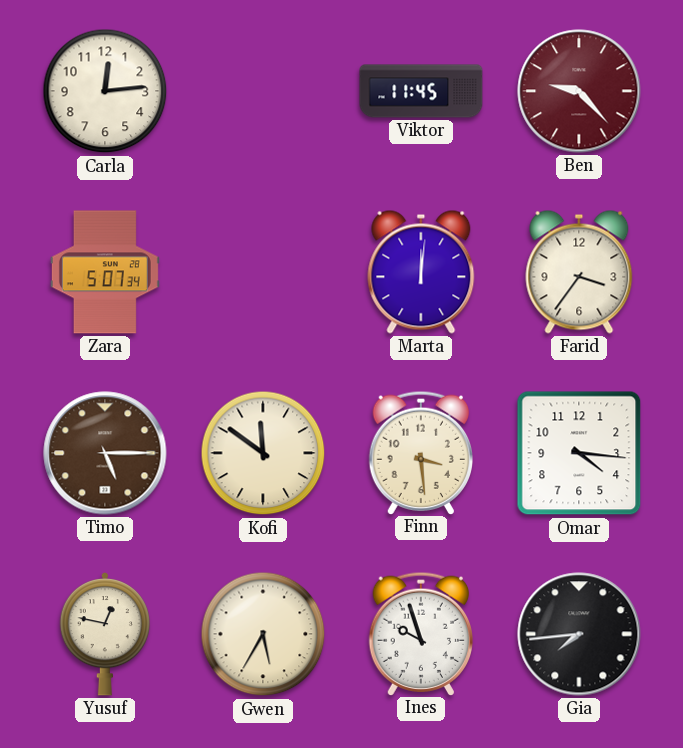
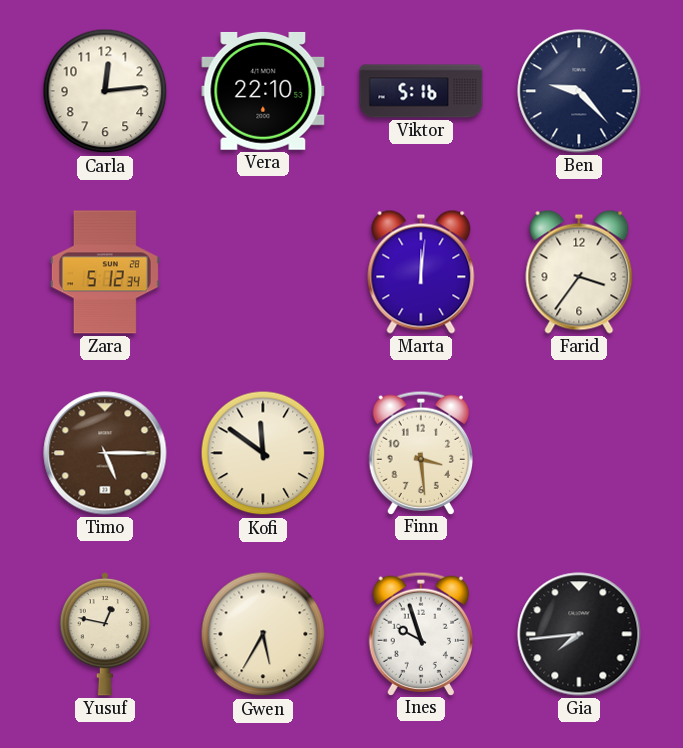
Vera: none -> 22:10
Viktor: 11:45 -> 5:16
Ben dial: burgundy -> navy
Zara: 5:07 -> 5:12
Omar: 4:16 -> none
